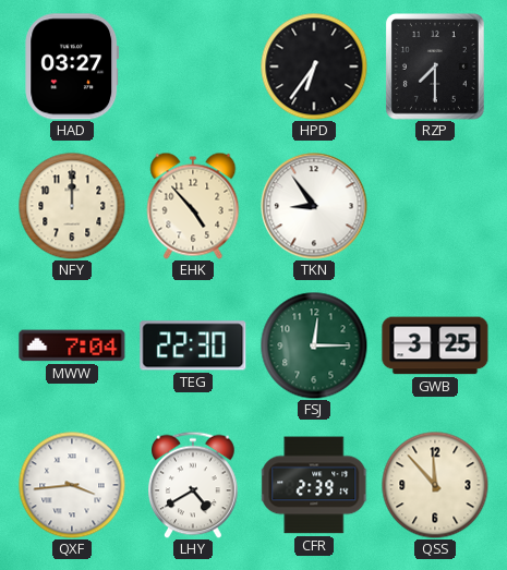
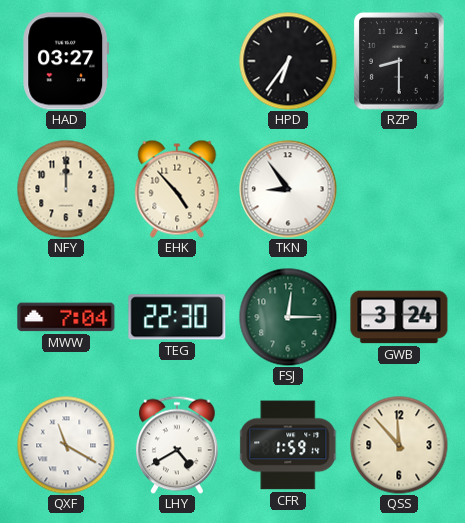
RZP: 7:30 -> 8:30
GWB: 3:25 -> 3:24
QXF: 3:44 -> 11:20
CFR: 2:39 -> 1:59
